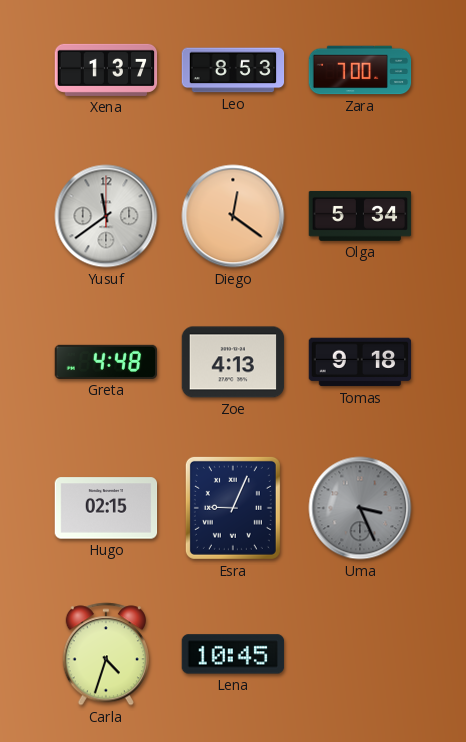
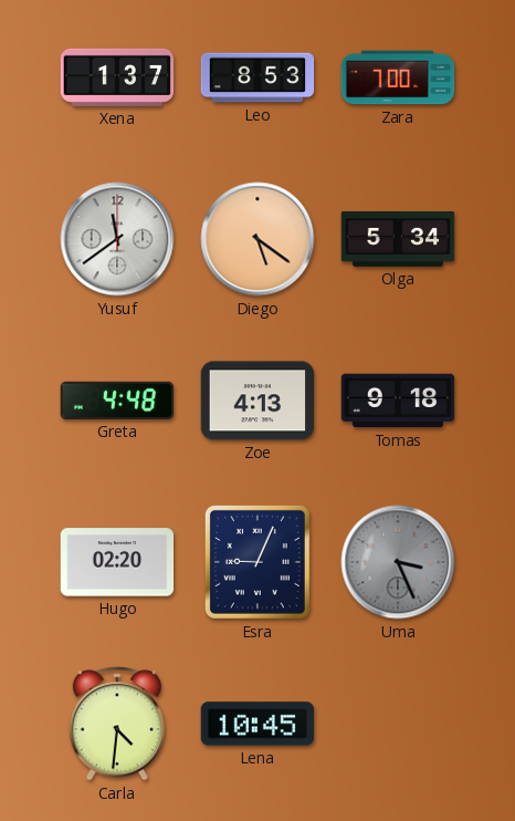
Diego: 12:21 -> 5:21
Hugo: 02:15 -> 02:20
Carla: 4:33 -> 4:31
